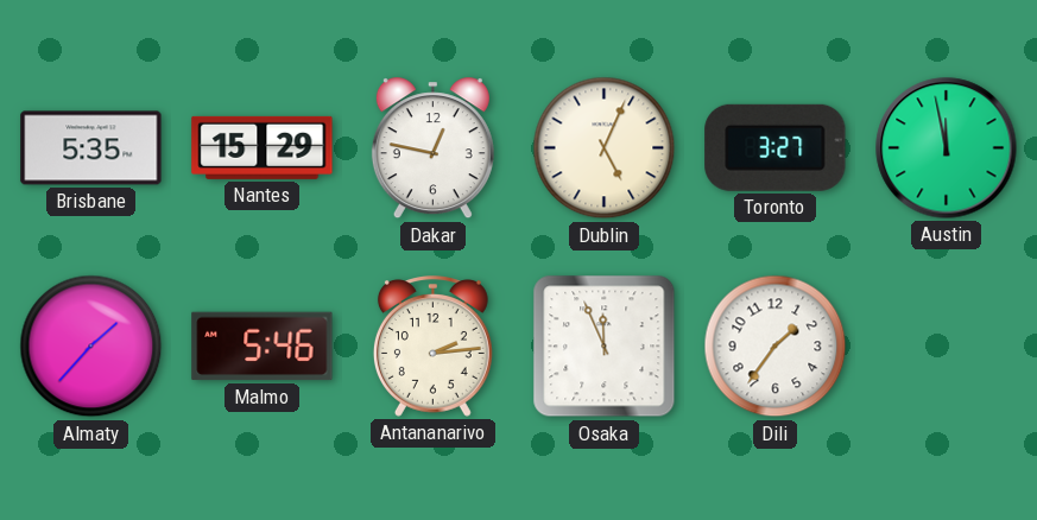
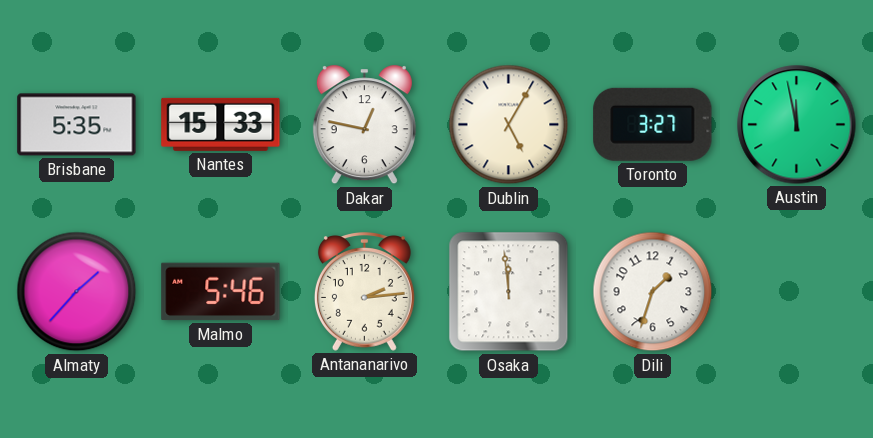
Nantes: 15:29 -> 15:33
Dublin: 5:04 -> 5:05
Osaka: 11:56 -> 11:59
Dili: 1:36 -> 1:33
